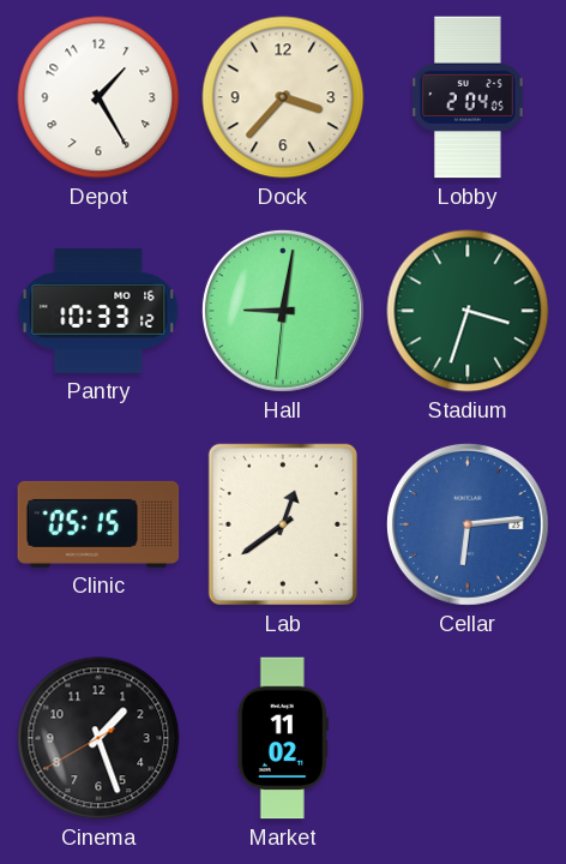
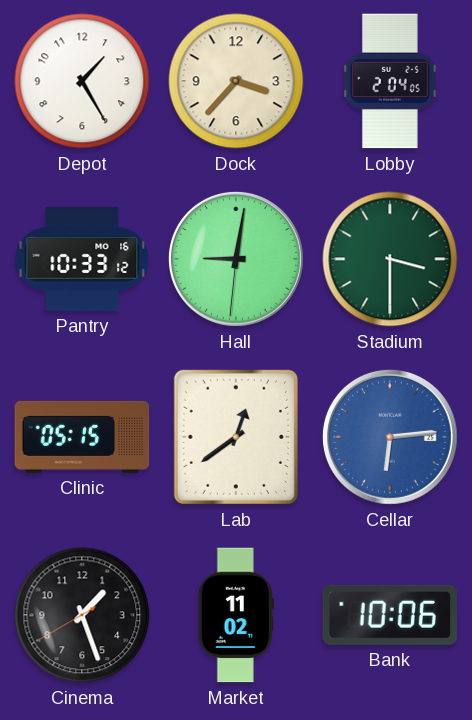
Stadium: 3:33 -> 3:30
Bank: none -> 10:06
